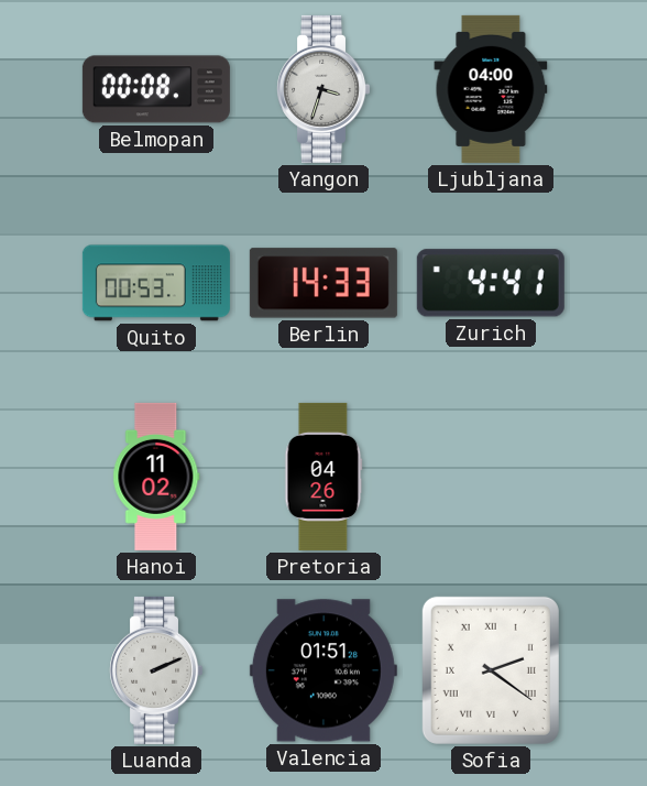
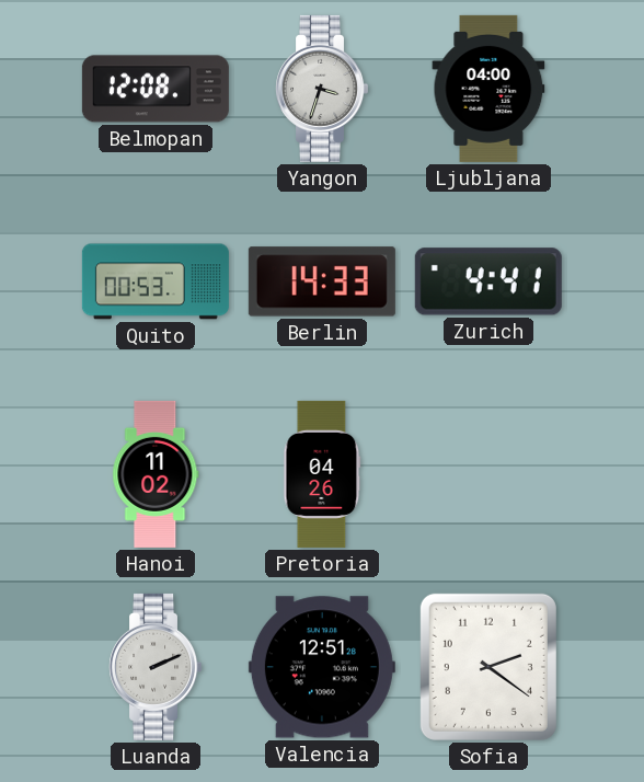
Belmopan: 00:08 -> 12:08
Valencia: 01:51 -> 12:51
Sofia numerals: Roman -> Arabic
